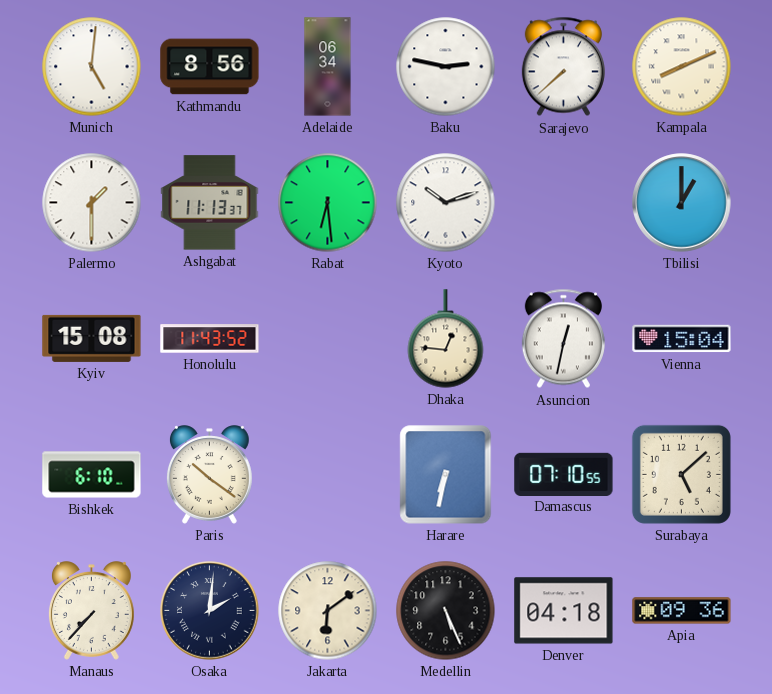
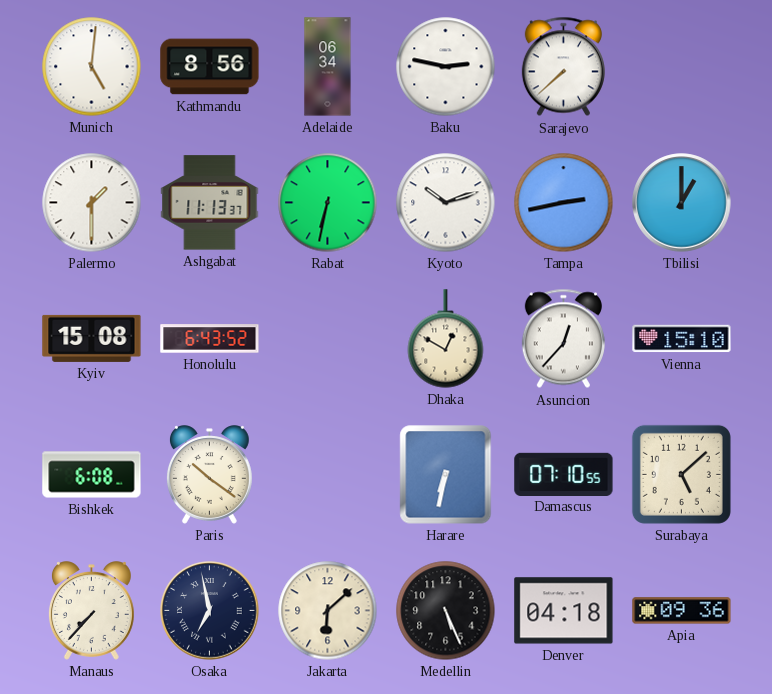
Kampala: 8:11 -> none
Rabat: 6:29 -> 6:32
Tampa: none -> 2:43
Honolulu: 11:43 -> 6:43
Dhaka: 12:46 -> 12:50
Asuncion: 12:32 -> 12:37
Vienna: 15:04 -> 15:10
Bishkek: 6:10 -> 6:08
Osaka: 2:01 -> 6:58
Jakarta: 6:09 -> 6:08
